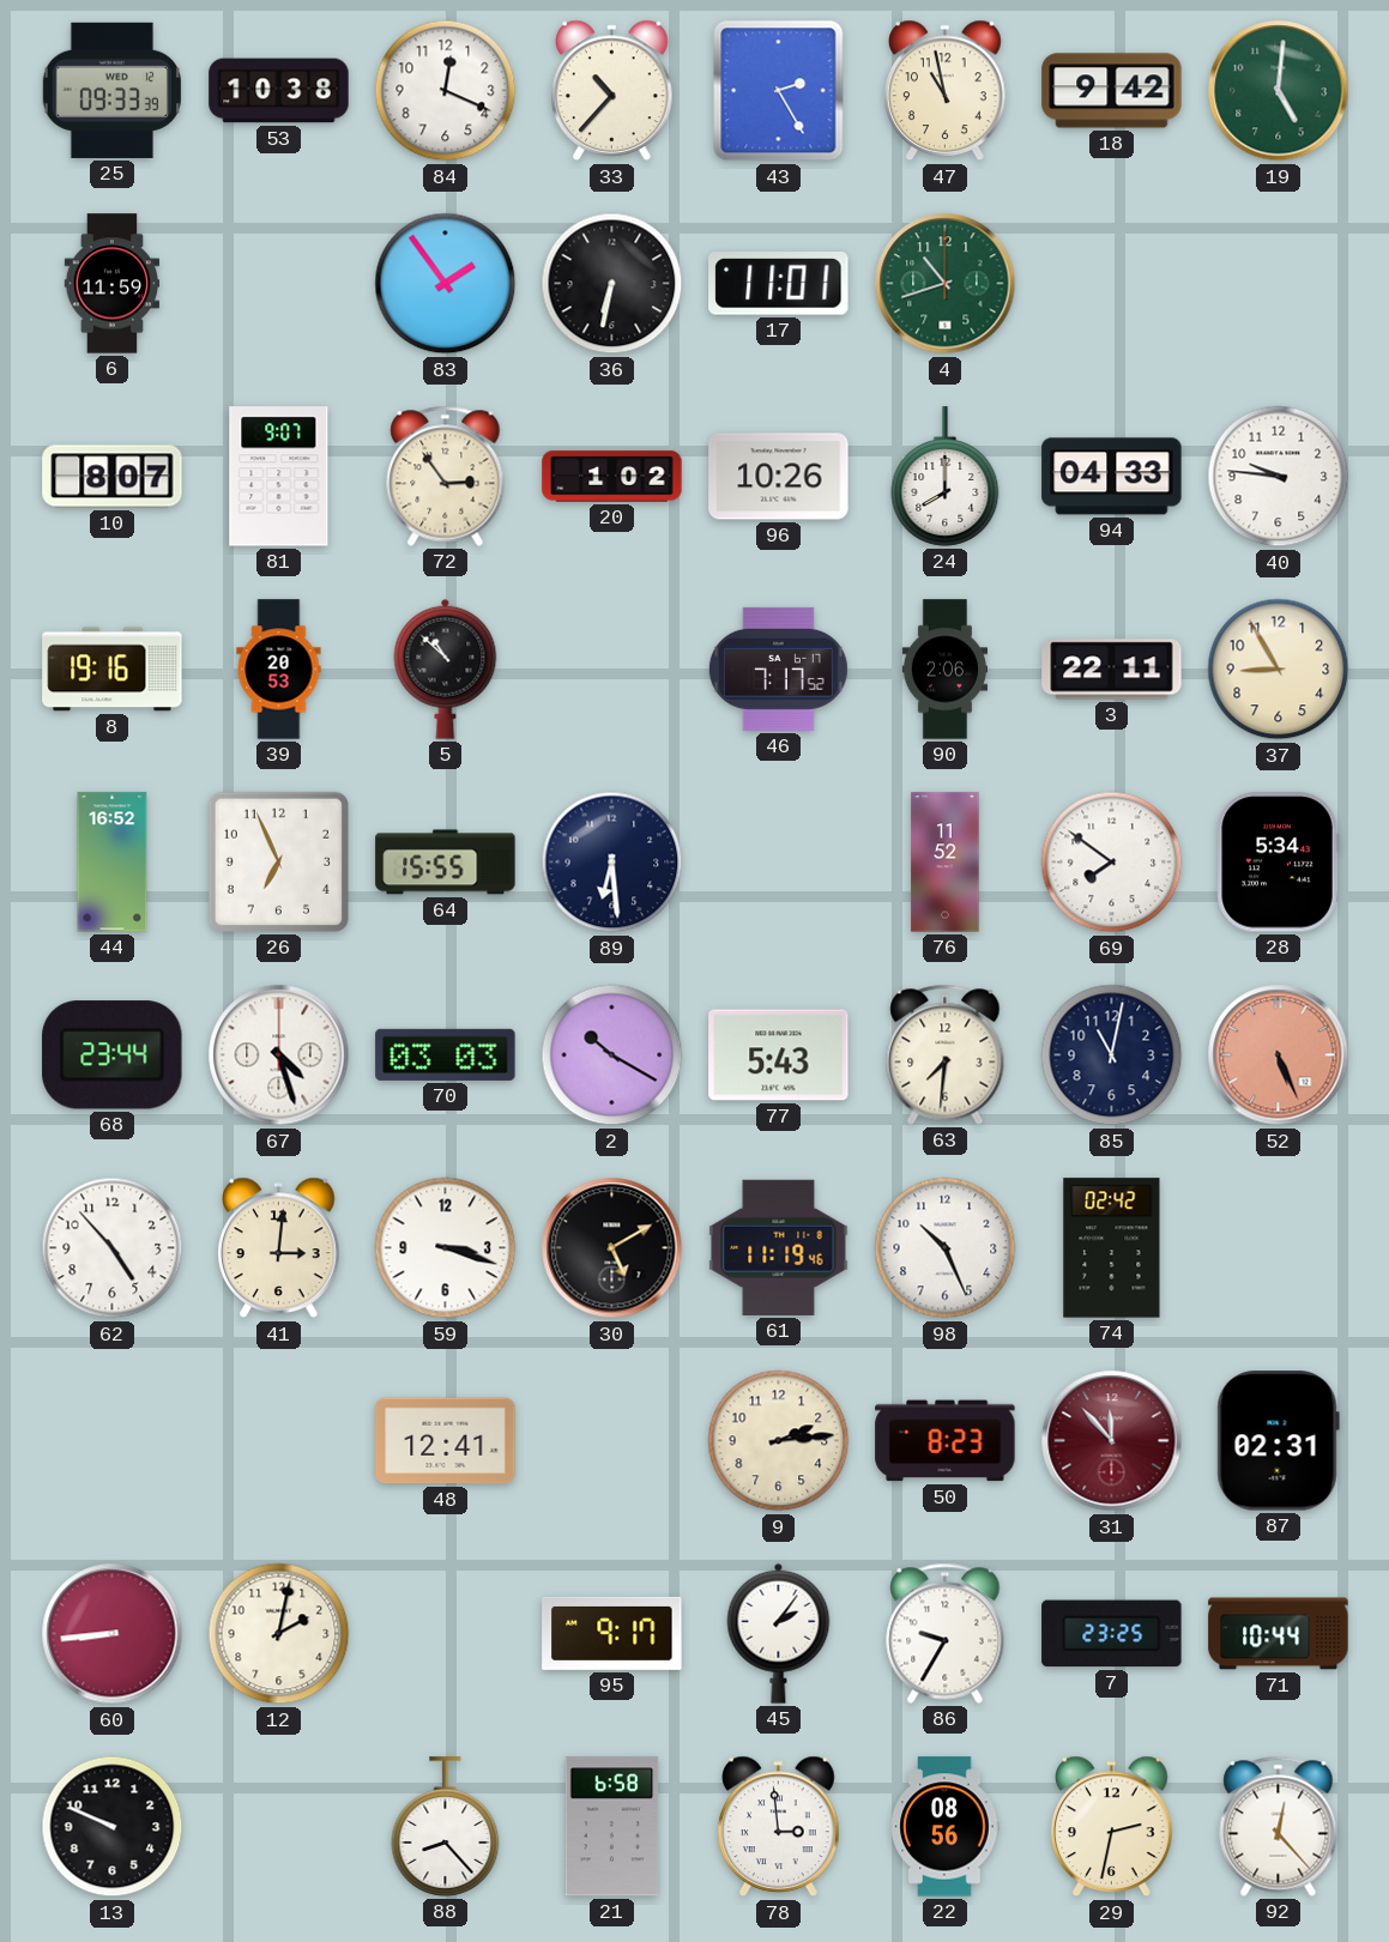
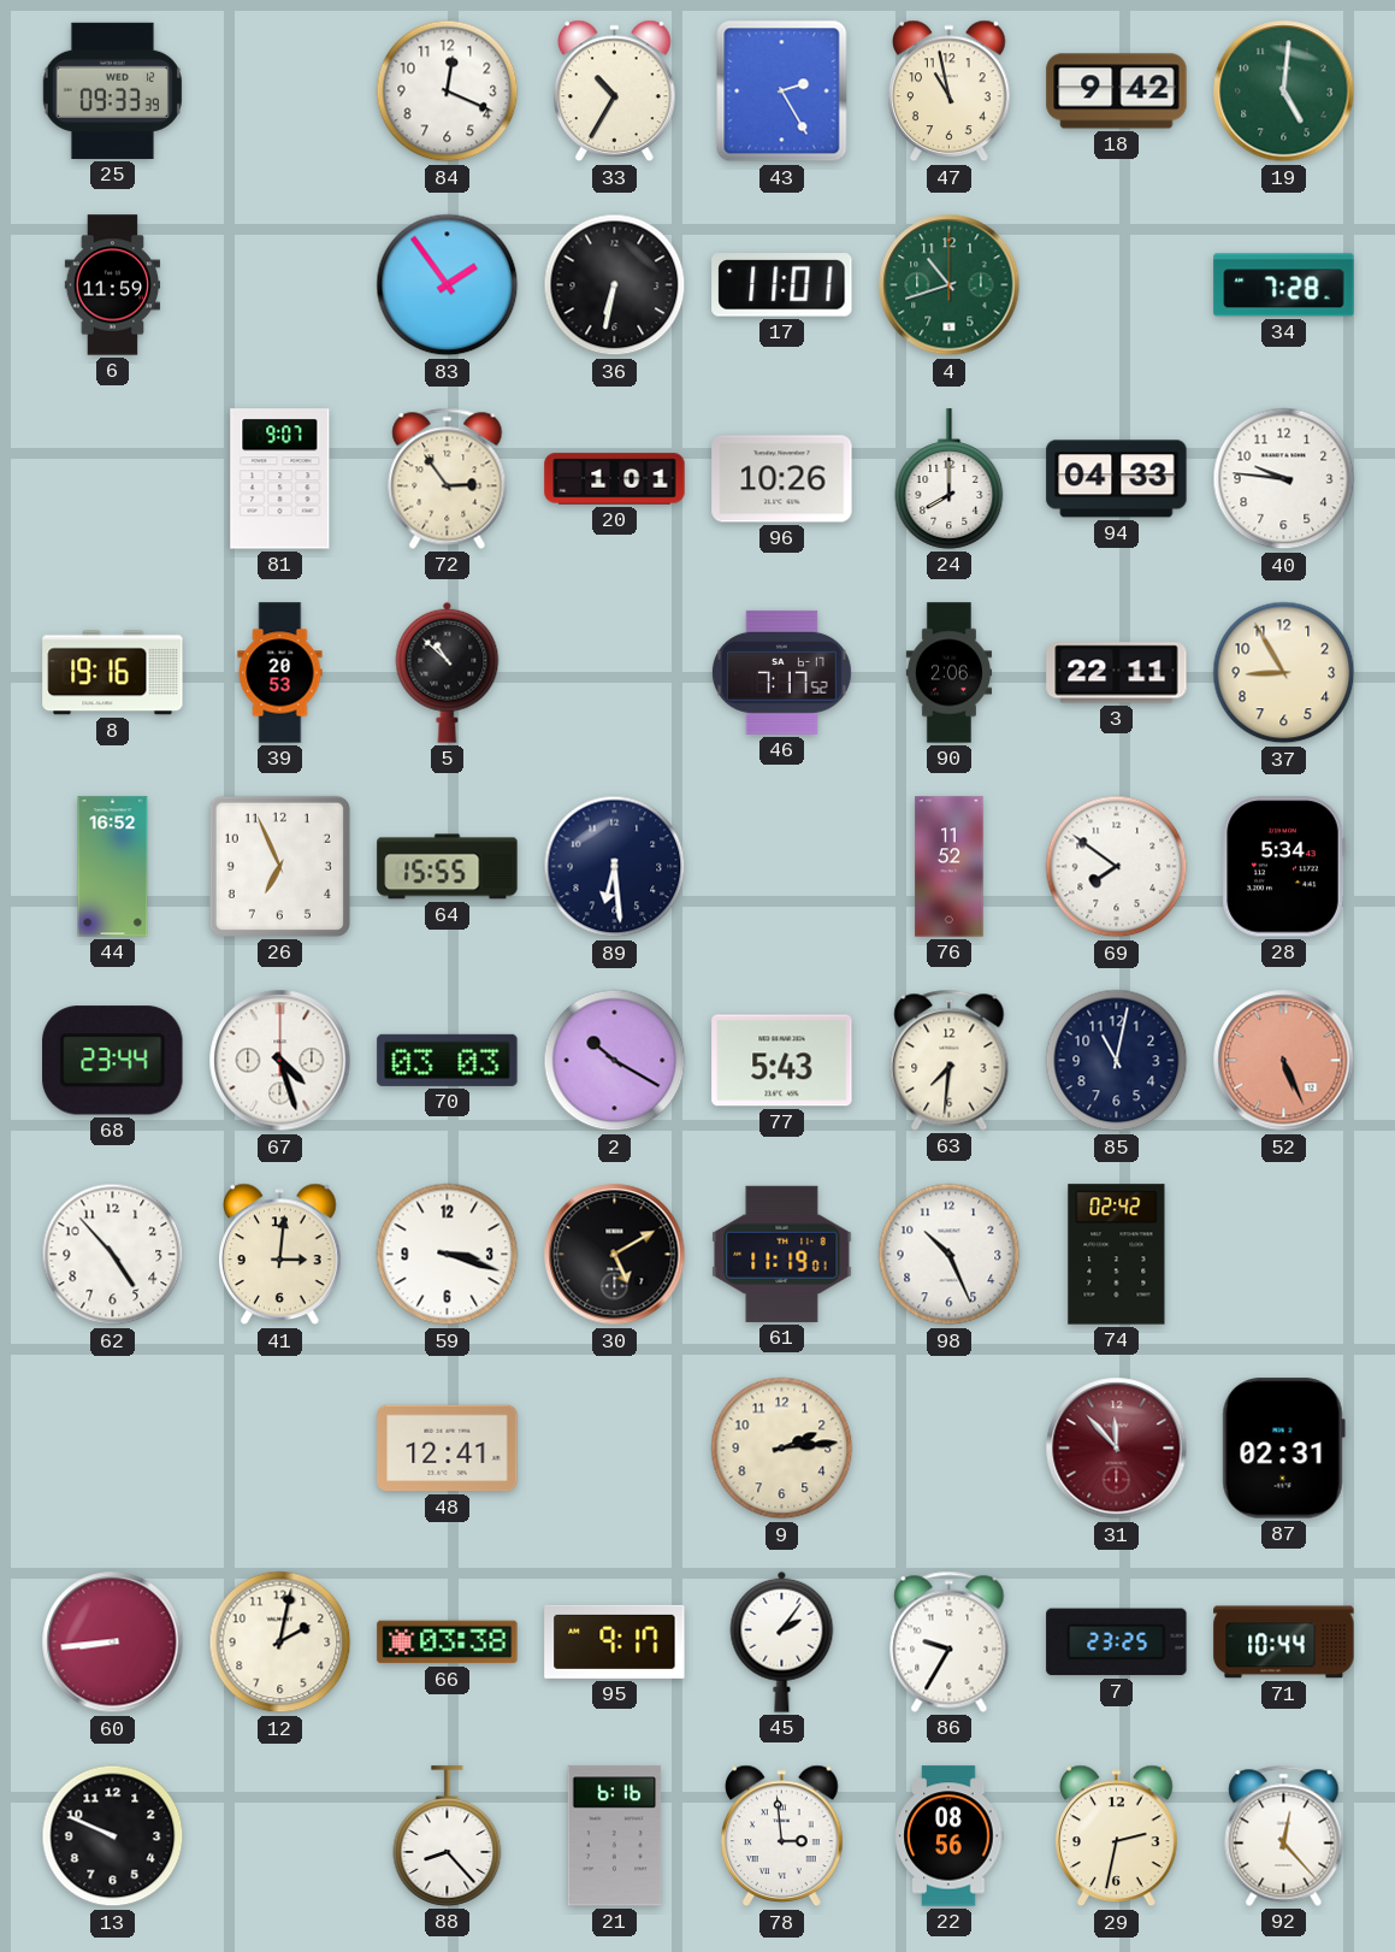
53: 10:38 -> none
33: 10:37 -> 10:35
34: none -> 7:28
10: 8:07 -> none
20: 1:02 -> 1:01
61: 11:19:46 -> 11:19:01
50: 8:23 -> none
66: none -> 03:38
21: 6:58 -> 6:16
